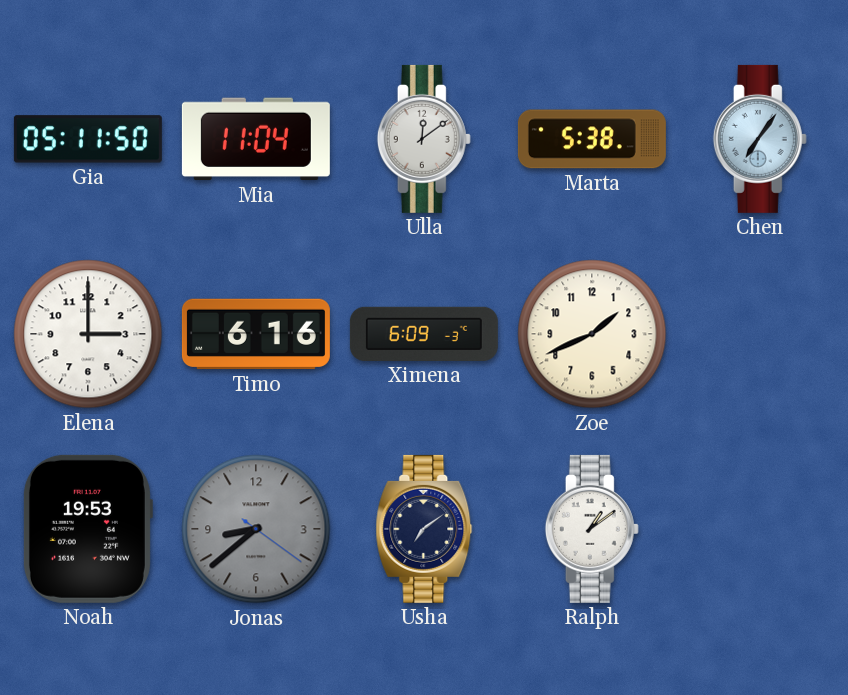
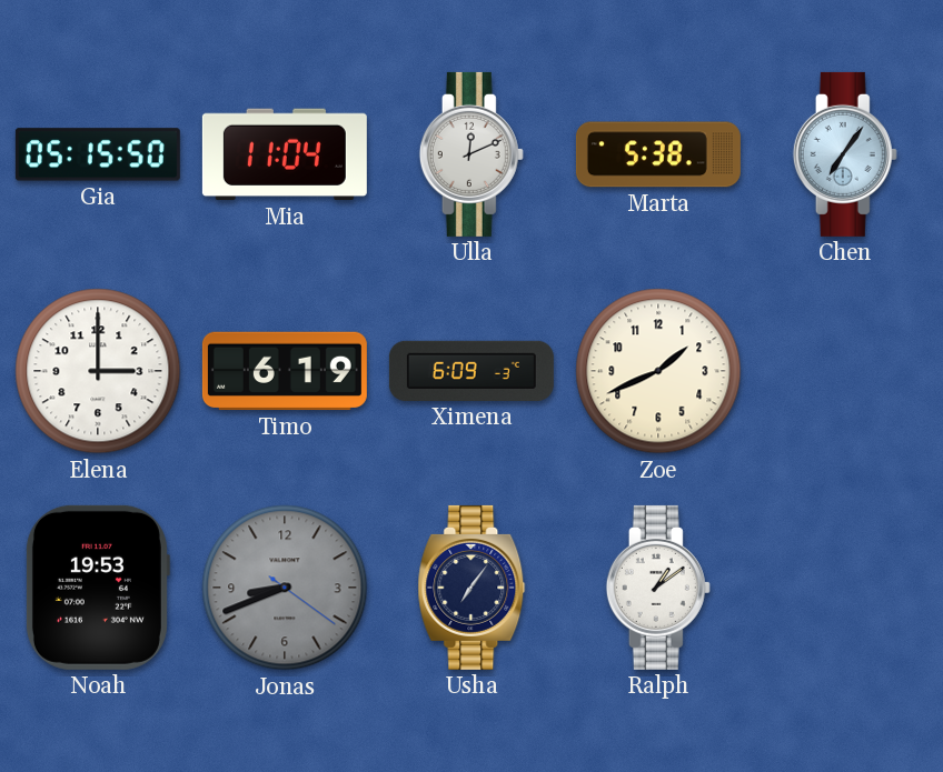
Gia: 05:11 -> 05:15
Ulla: 12:09 -> 12:11
Timo: 6:16 -> 6:19
Jonas: 8:38 -> 8:41
Usha: 7:09 -> 7:06
